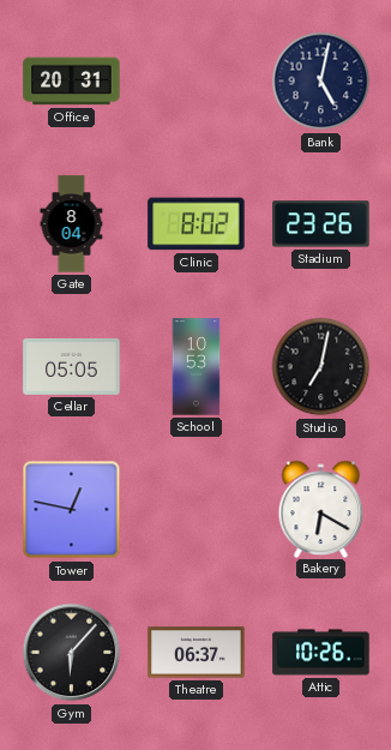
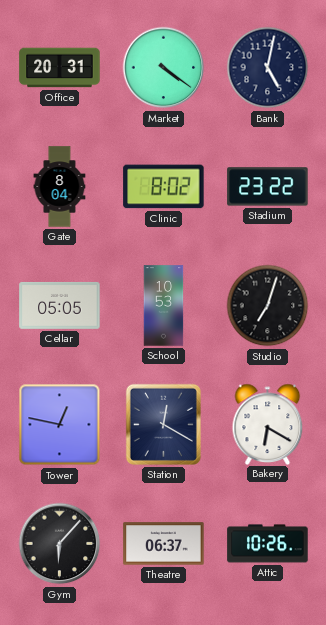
Market: none -> 4:21
Stadium: 23:26 -> 23:22
Studio: 7:02 -> 7:03
Station: none -> 12:20
